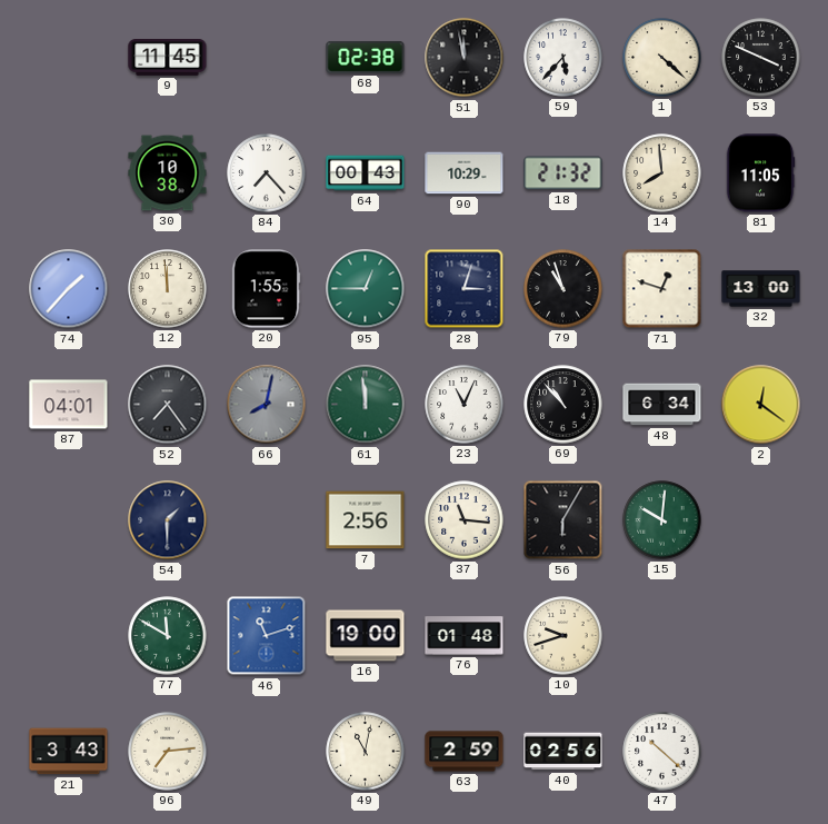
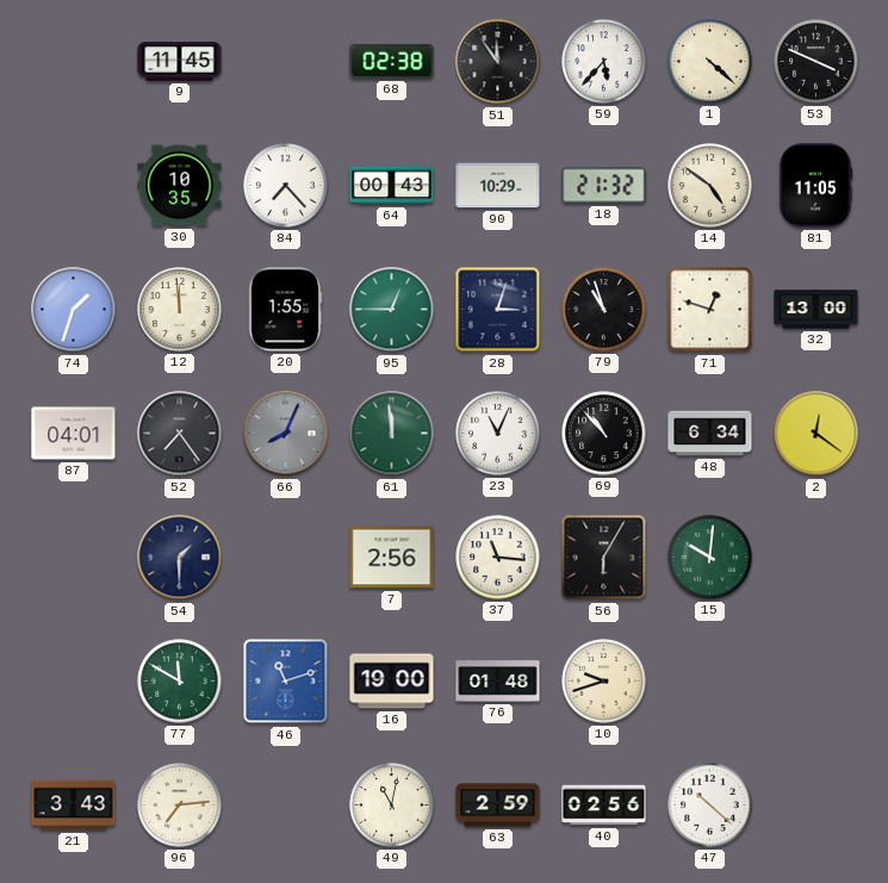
51: 11:58 -> 11:54
30: 10:38 -> 10:35
14: 7:59 -> 4:51
74: 1:37 -> 1:33
66: 8:02 -> 8:04
